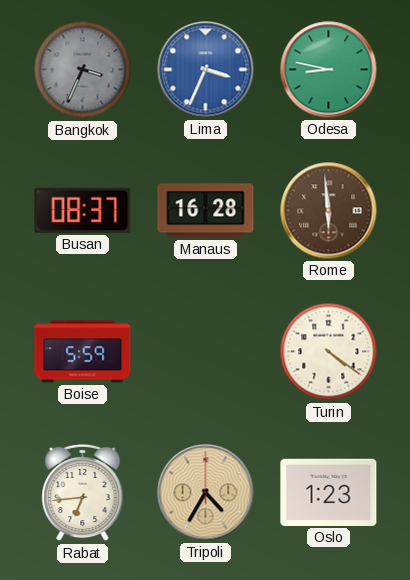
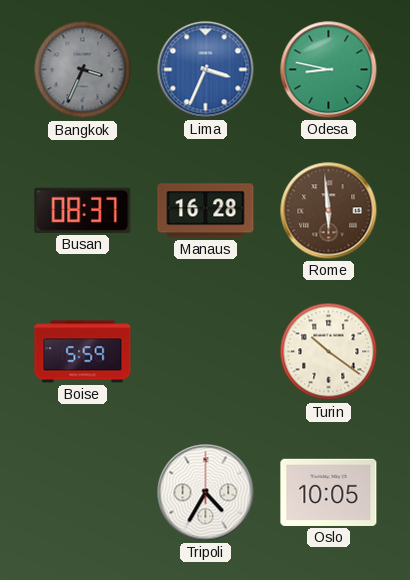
Turin: 4:21 -> 10:21
Rabat: 6:44 -> none
Tripoli dial: champagne -> white
Oslo: 1:23 -> 10:05
